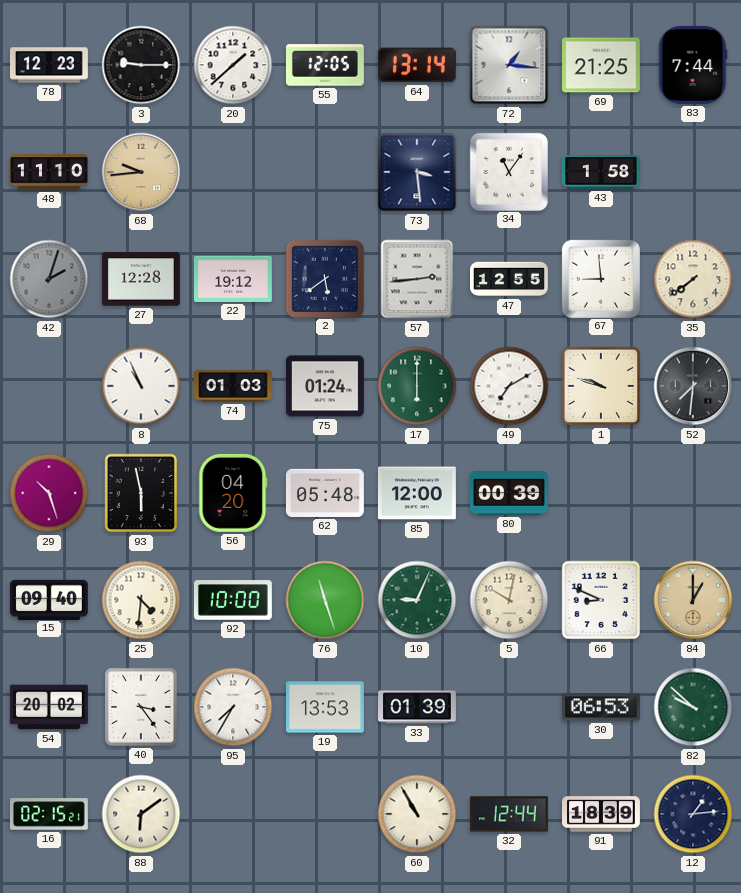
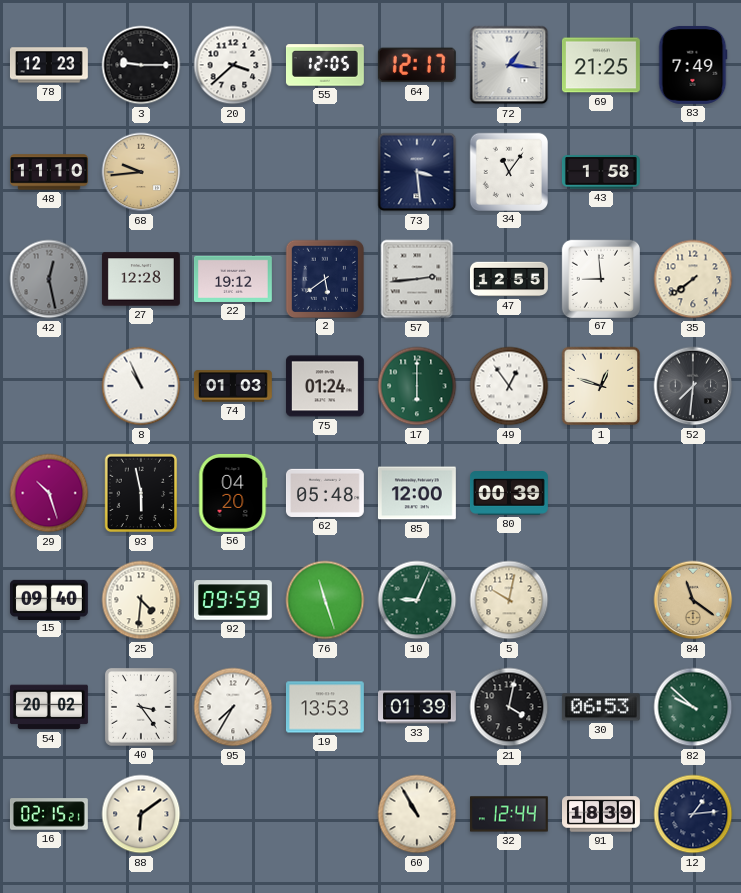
20: 1:38 -> 3:38
64: 13:14 -> 12:17
83: 7:44 -> 7:49
42: 2:03 -> 12:28
49: 7:10 -> 12:54
1: 9:48 -> 12:48
92: 10:00 -> 09:59
66: 8:49 -> none
84: 1:00 -> 11:21
21: none -> 4:02
